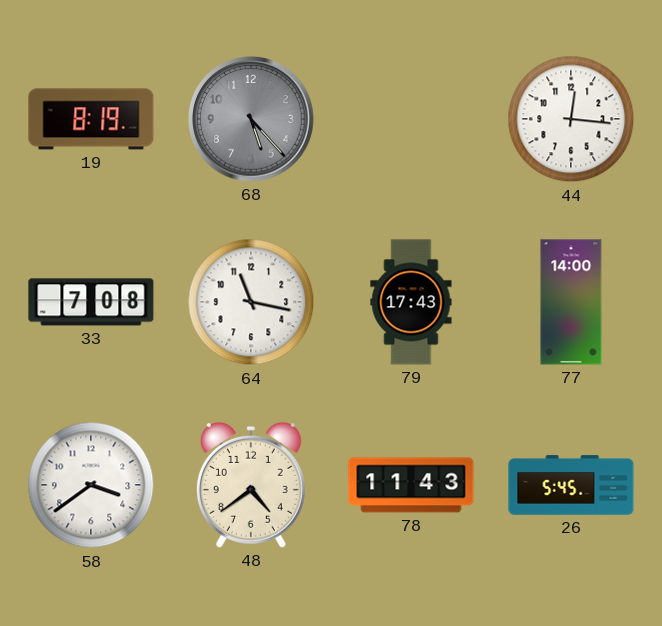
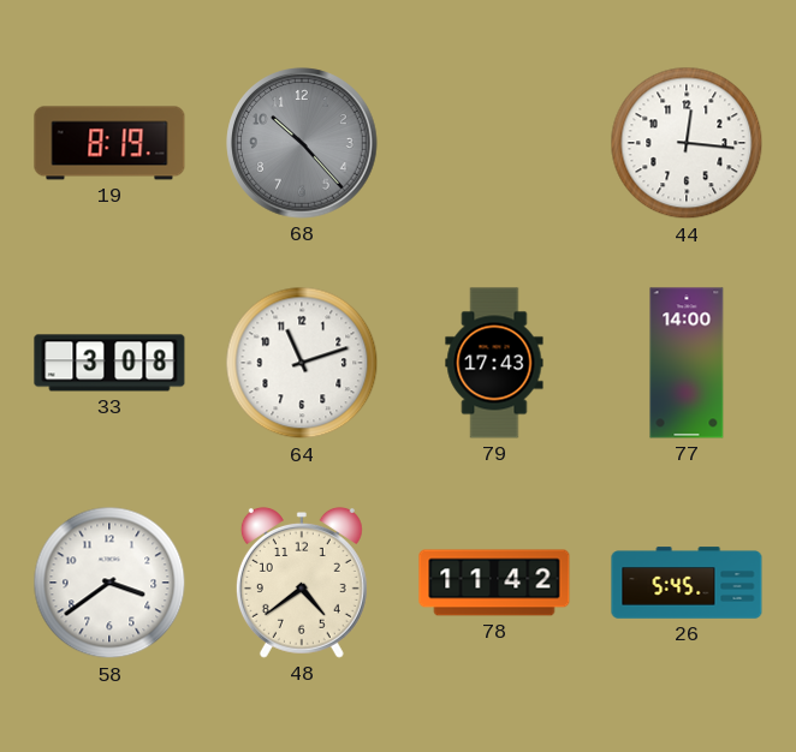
68: 5:23 -> 10:23
33: 7:08 -> 3:08
64: 11:17 -> 11:12
78: 11:43 -> 11:42
